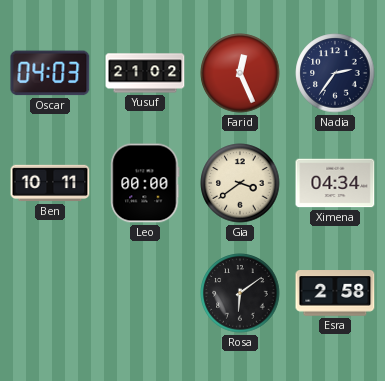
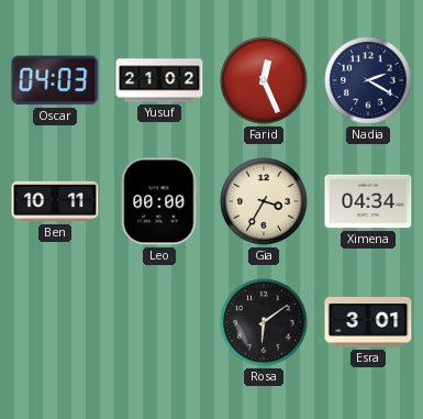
Nadia: 2:36 -> 2:20
Gia: 3:39 -> 3:35
Esra: 2:58 -> 3:01
